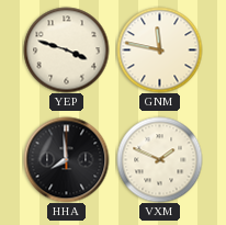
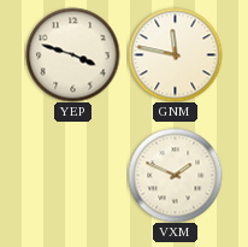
HHA: 7:59 -> none
